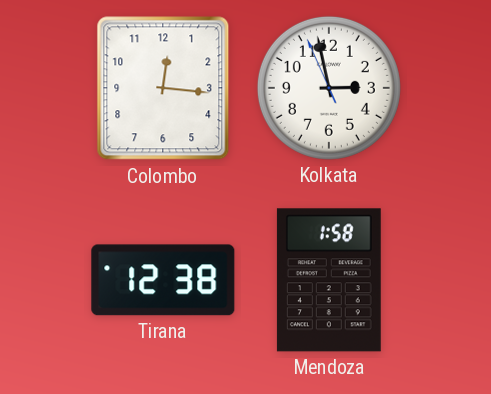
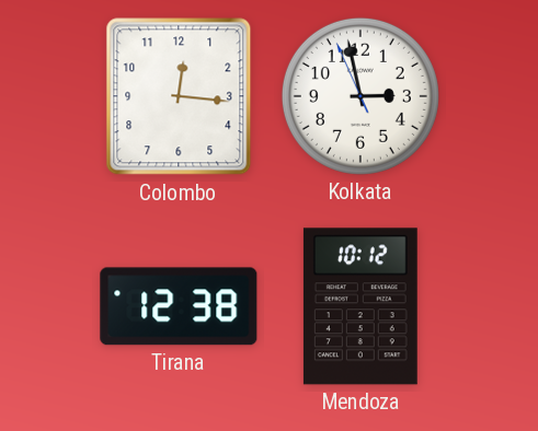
Mendoza: 1:58 -> 10:12
